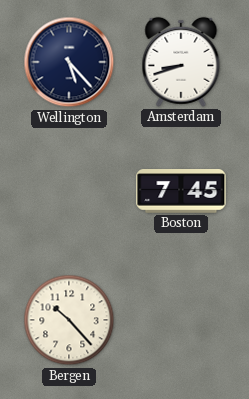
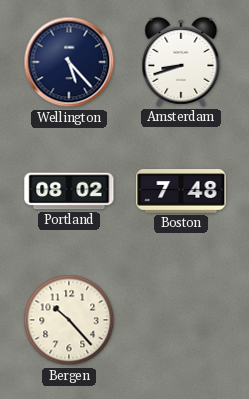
Portland: none -> 08:02
Boston: 7:45 -> 7:48
